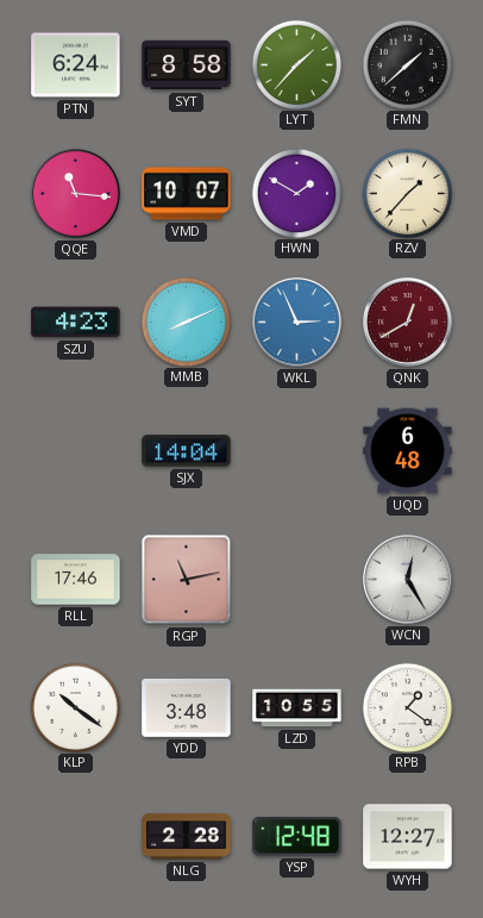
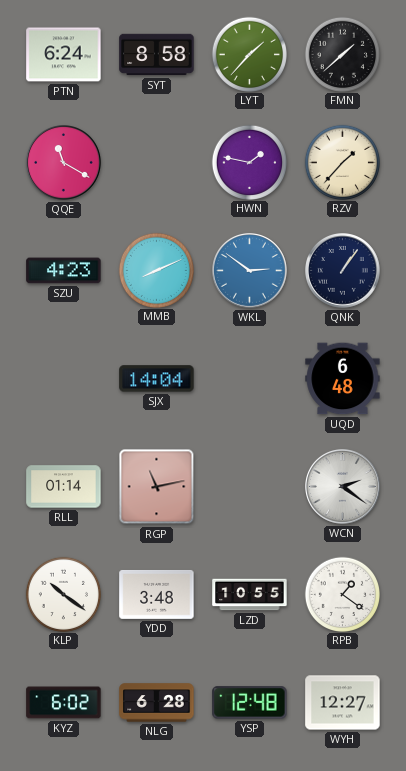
QQE: 11:16 -> 11:20
VMD: 10:07 -> none
HWN: 1:50 -> 1:47
WKL: 2:56 -> 2:51
QNK: 12:40 -> 1:06
QNK dial: burgundy -> navy
RLL: 17:46 -> 01:14
WCN: 12:25 -> 2:21
KYZ: none -> 6:02
NLG: 2:28 -> 6:28
